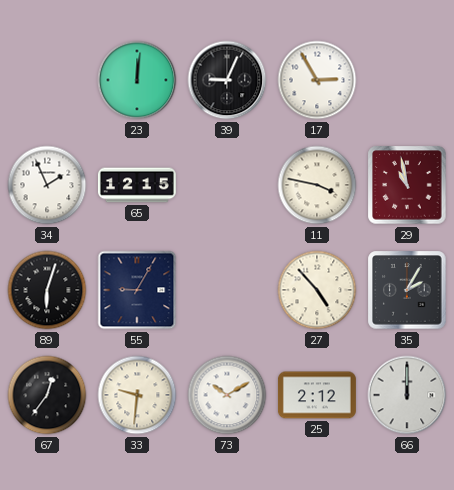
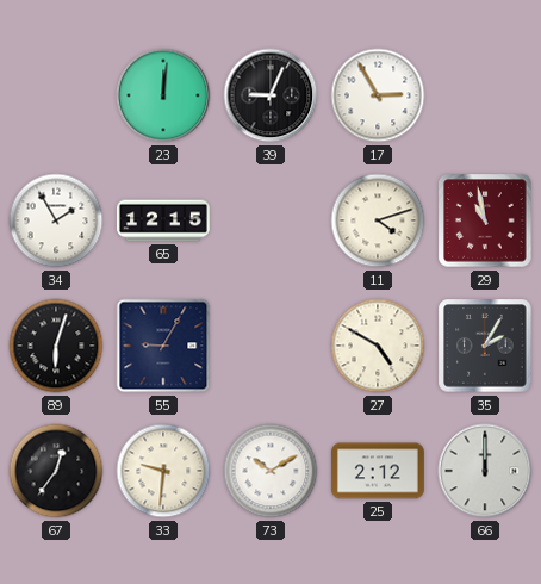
34: 1:56 -> 1:55
11: 3:47 -> 4:12
27: 4:53 -> 4:50
